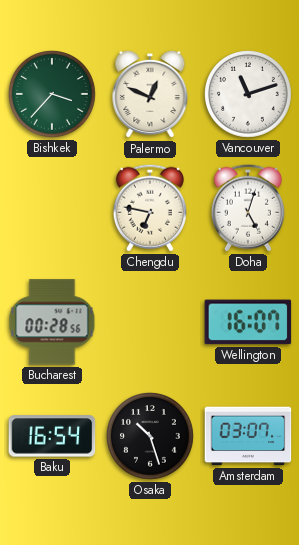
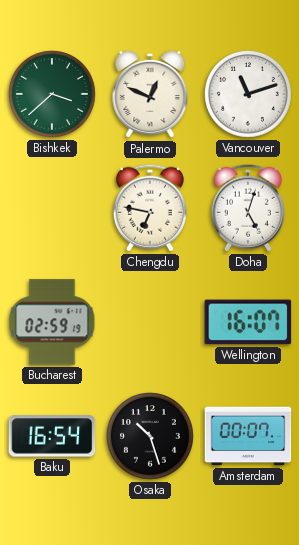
Bishkek: 3:37 -> 3:38
Bucharest: 00:28 -> 02:59
Amsterdam: 03:07 -> 00:07
